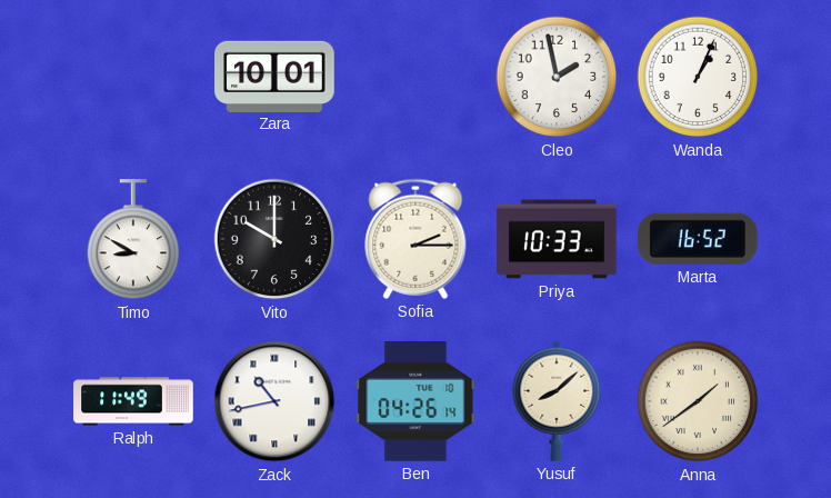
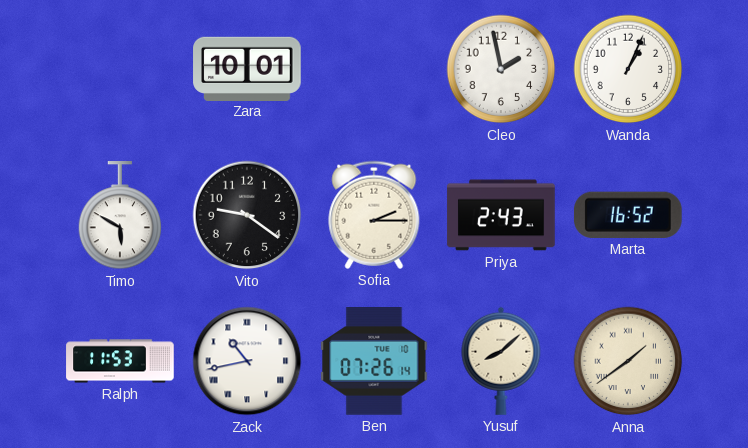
Timo: 8:50 -> 5:50
Vito: 10:00 -> 9:21
Priya: 10:33 -> 2:43
Ralph: 11:49 -> 11:53
Ben: 04:26 -> 07:26
